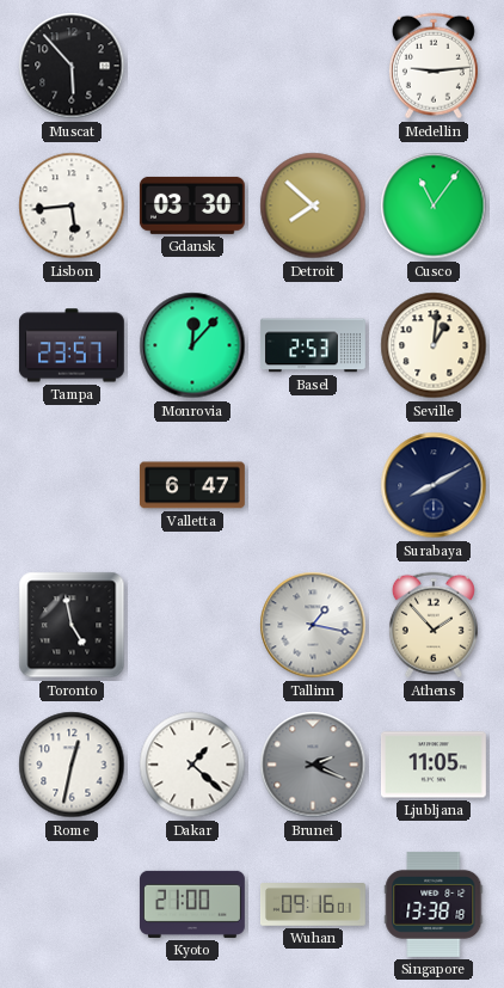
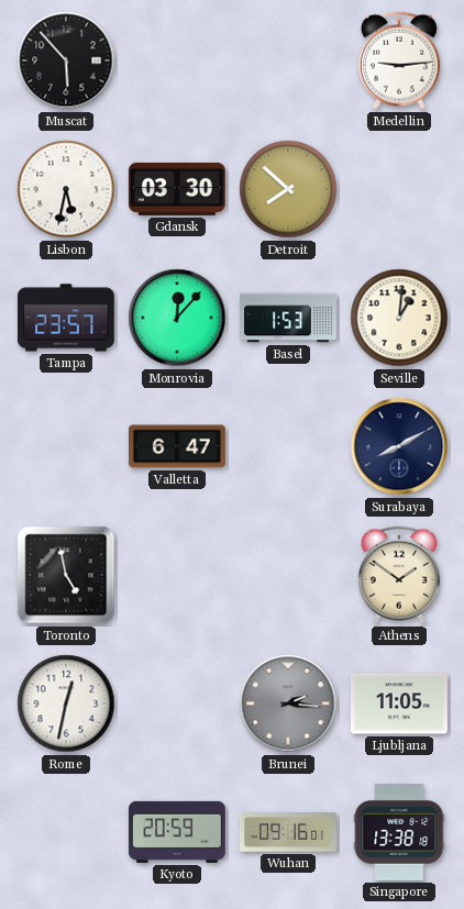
Lisbon: 5:44 -> 5:32
Cusco: 11:06 -> none
Basel: 2:53 -> 1:53
Tallinn: 1:17 -> none
Athens: 1:53 -> 1:51
Dakar: 1:22 -> none
Brunei: 2:19 -> 2:16
Kyoto: 21:00 -> 20:59
